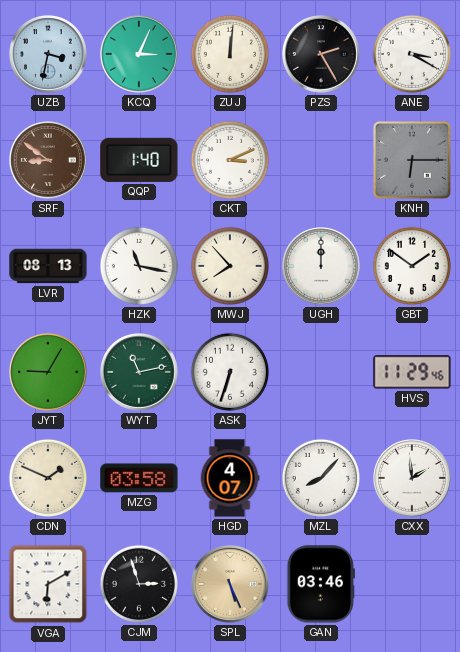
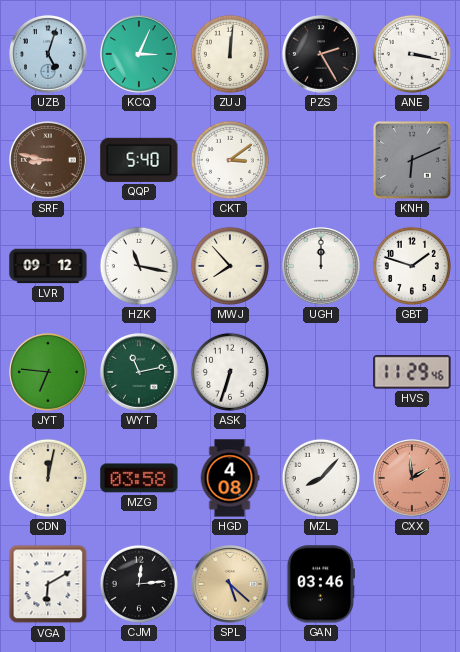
UZB: 3:32 -> 5:03
ANE: 3:20 -> 3:17
SRF: 8:51 -> 8:47
QQP: 1:40 -> 5:40
CKT: 3:11 -> 3:09
KNH: 6:15 -> 6:11
LVR: 08:13 -> 09:12
GBT: 1:51 -> 1:48
JYT: 9:05 -> 6:46
CDN: 1:49 -> 12:02
HGD: 4:07 -> 4:08
CXX dial: white -> salmon
CJM: 2:57 -> 12:14
SPL: 5:26 -> 5:22
